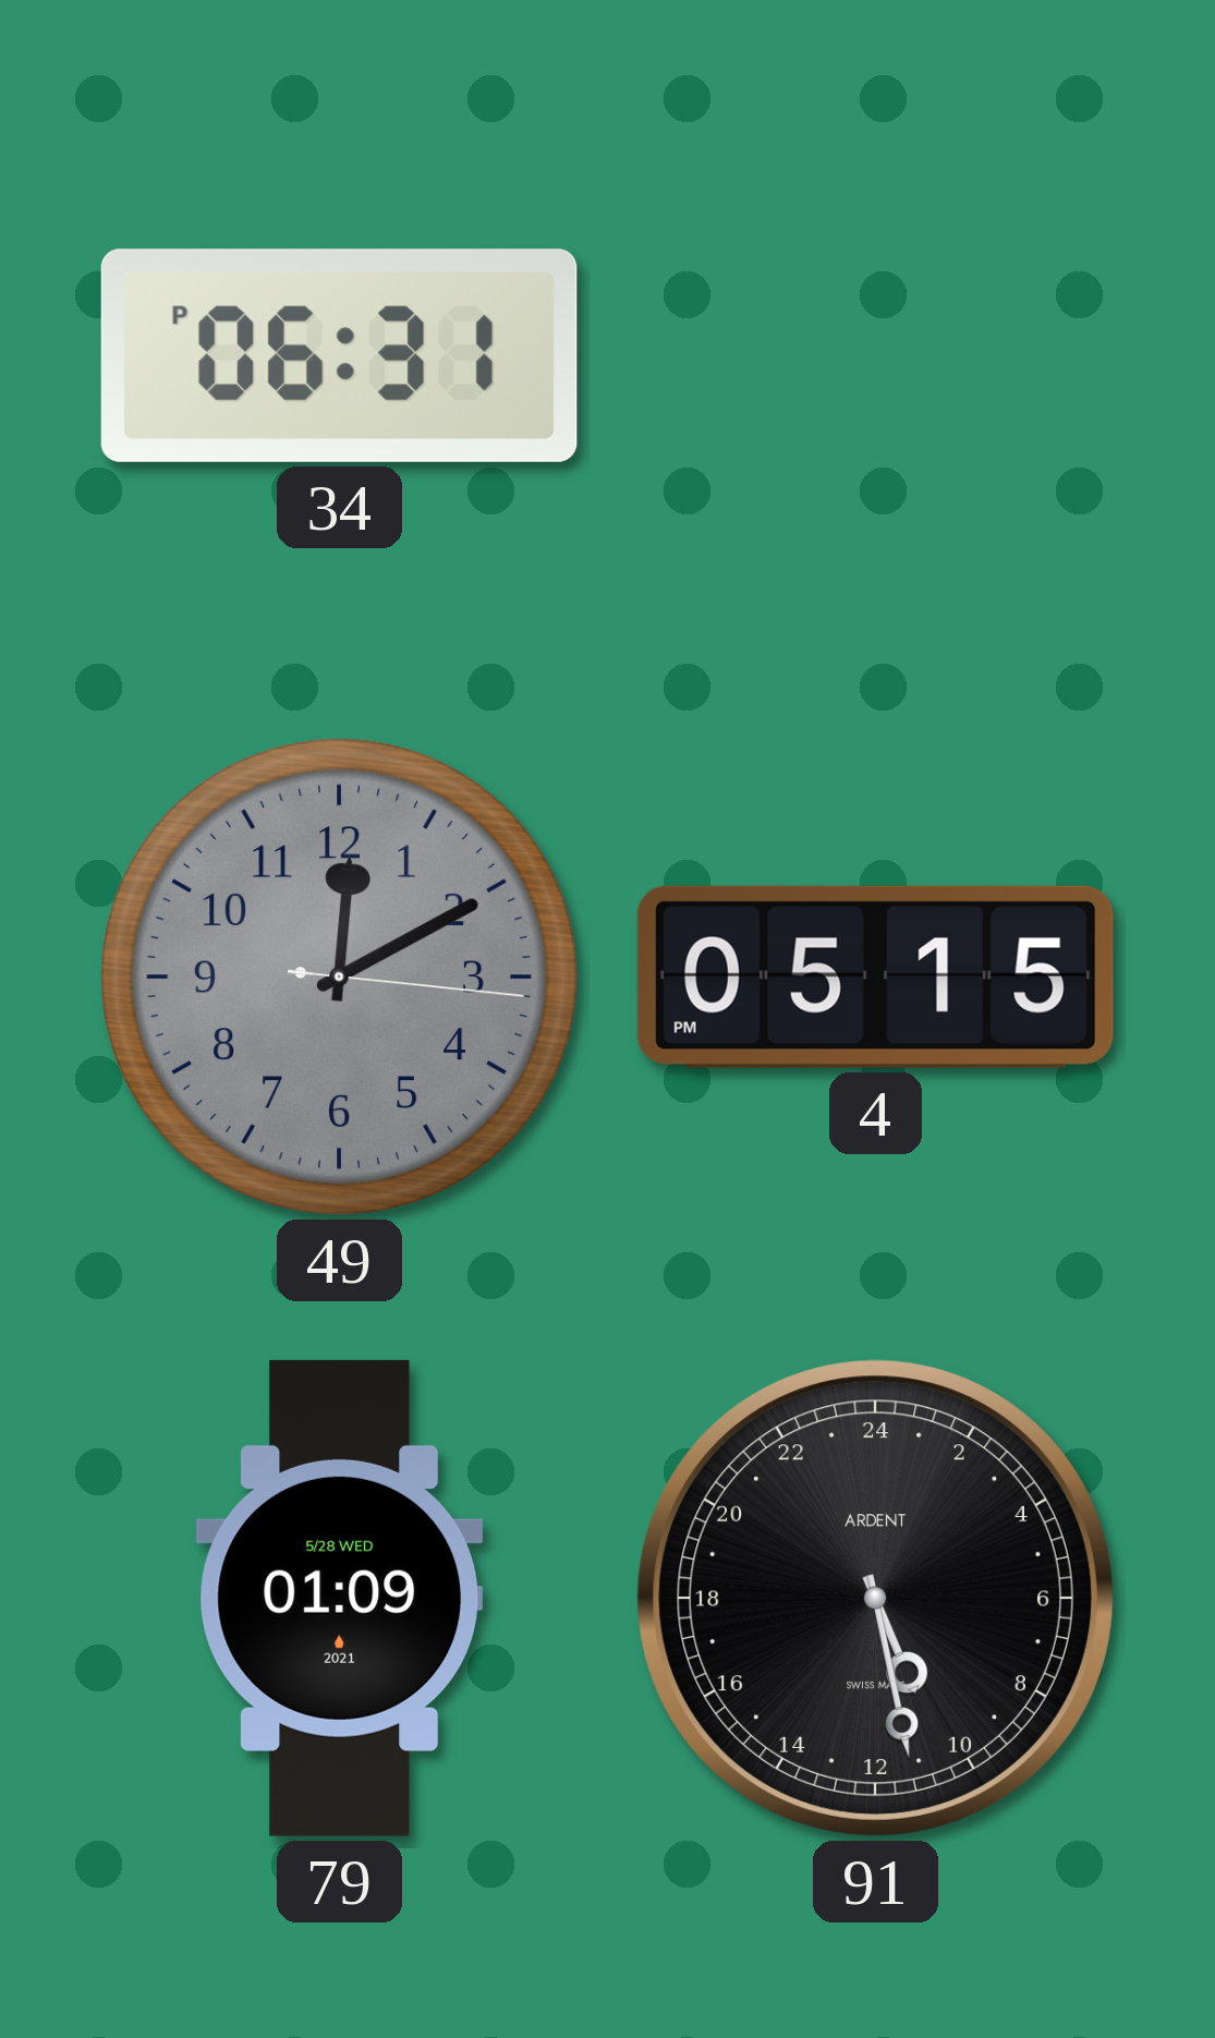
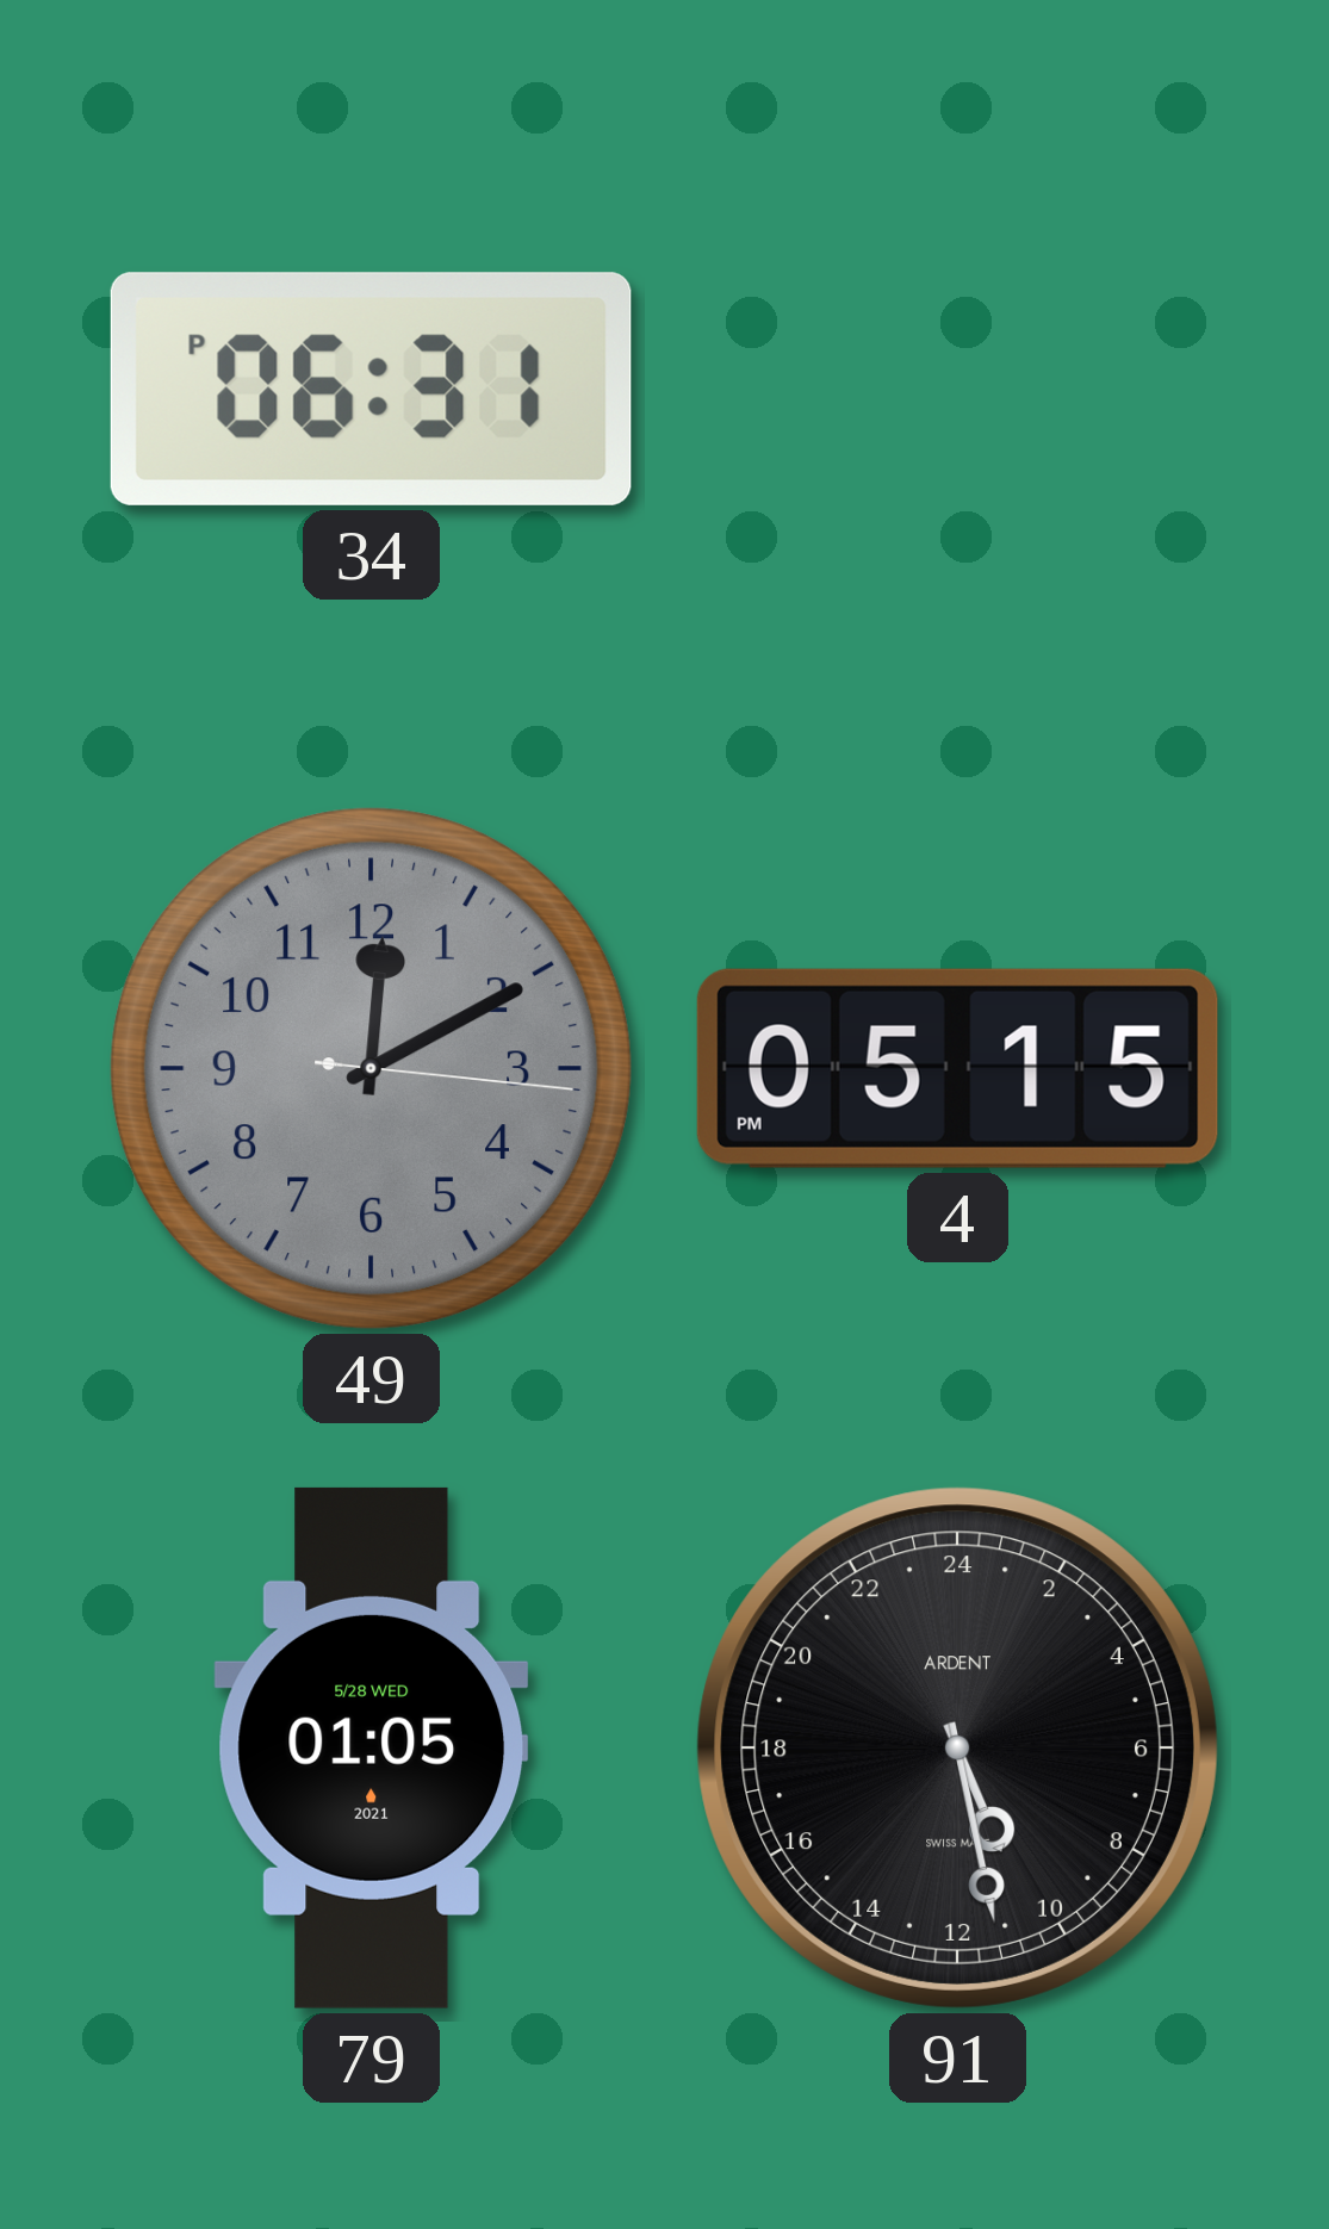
79: 01:09 -> 01:05
